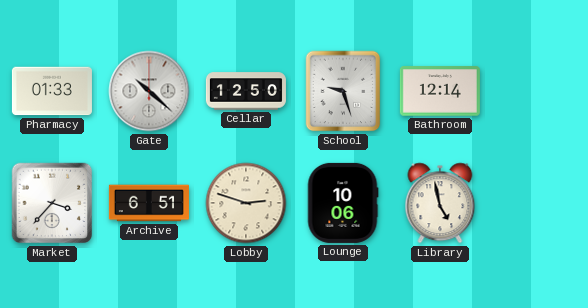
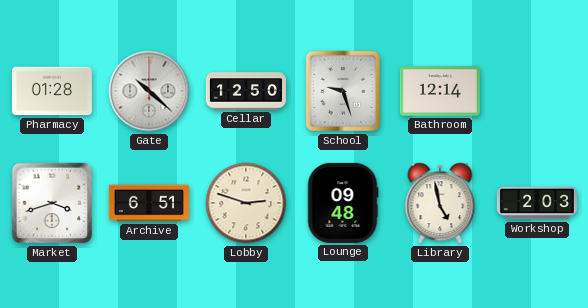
Pharmacy: 01:33 -> 01:28
Market: 3:37 -> 3:42
Lounge: 10:06 -> 09:48
Workshop: none -> 2:03
